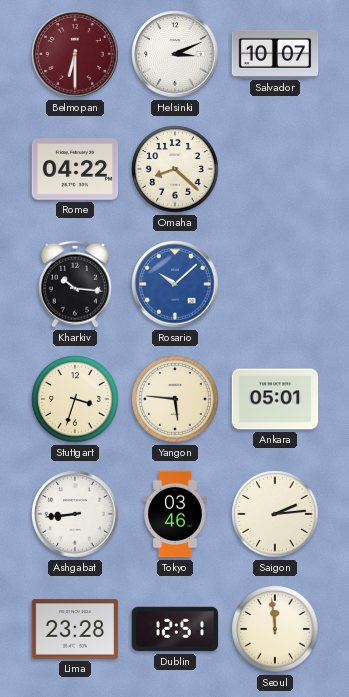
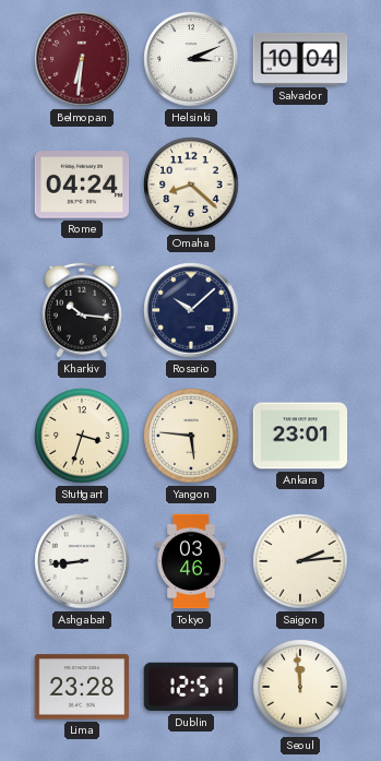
Belmopan: 6:30 -> 6:31
Salvador: 10:07 -> 10:04
Rome: 04:22 -> 04:24
Rosario dial: blue -> navy
Ankara: 05:01 -> 23:01
